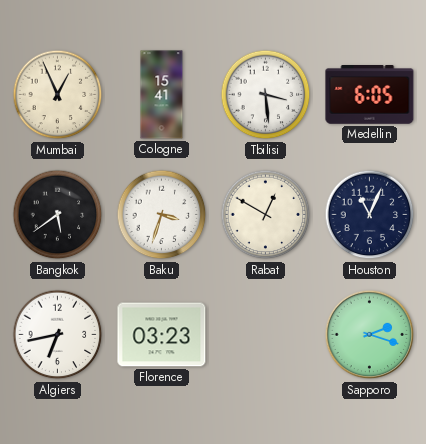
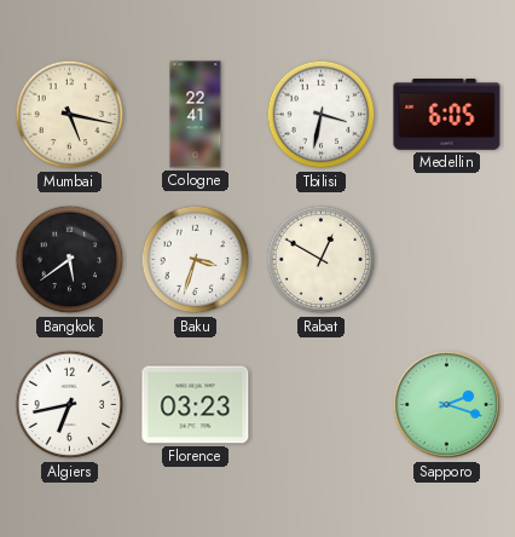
Mumbai: 12:56 -> 5:17
Cologne: 15:41 -> 22:41
Tbilisi: 3:29 -> 3:32
Houston: 11:04 -> none
